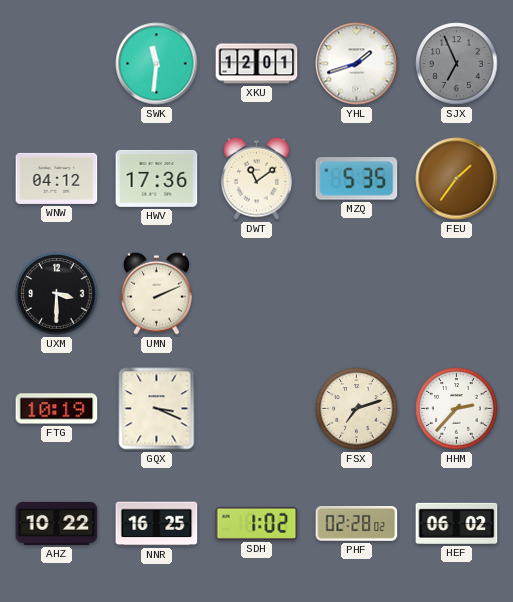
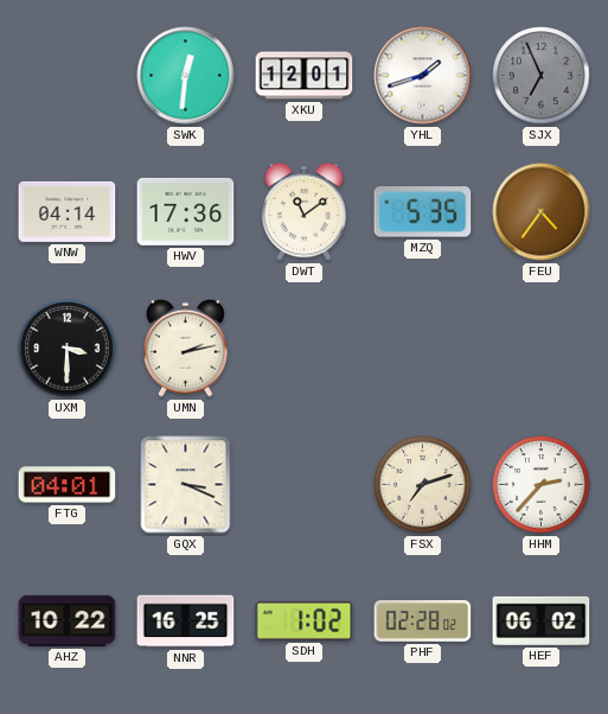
SWK: 11:31 -> 12:31
WNW: 04:12 -> 04:14
FEU: 1:36 -> 4:36
UMN: 2:11 -> 2:13
FTG: 10:19 -> 04:01
